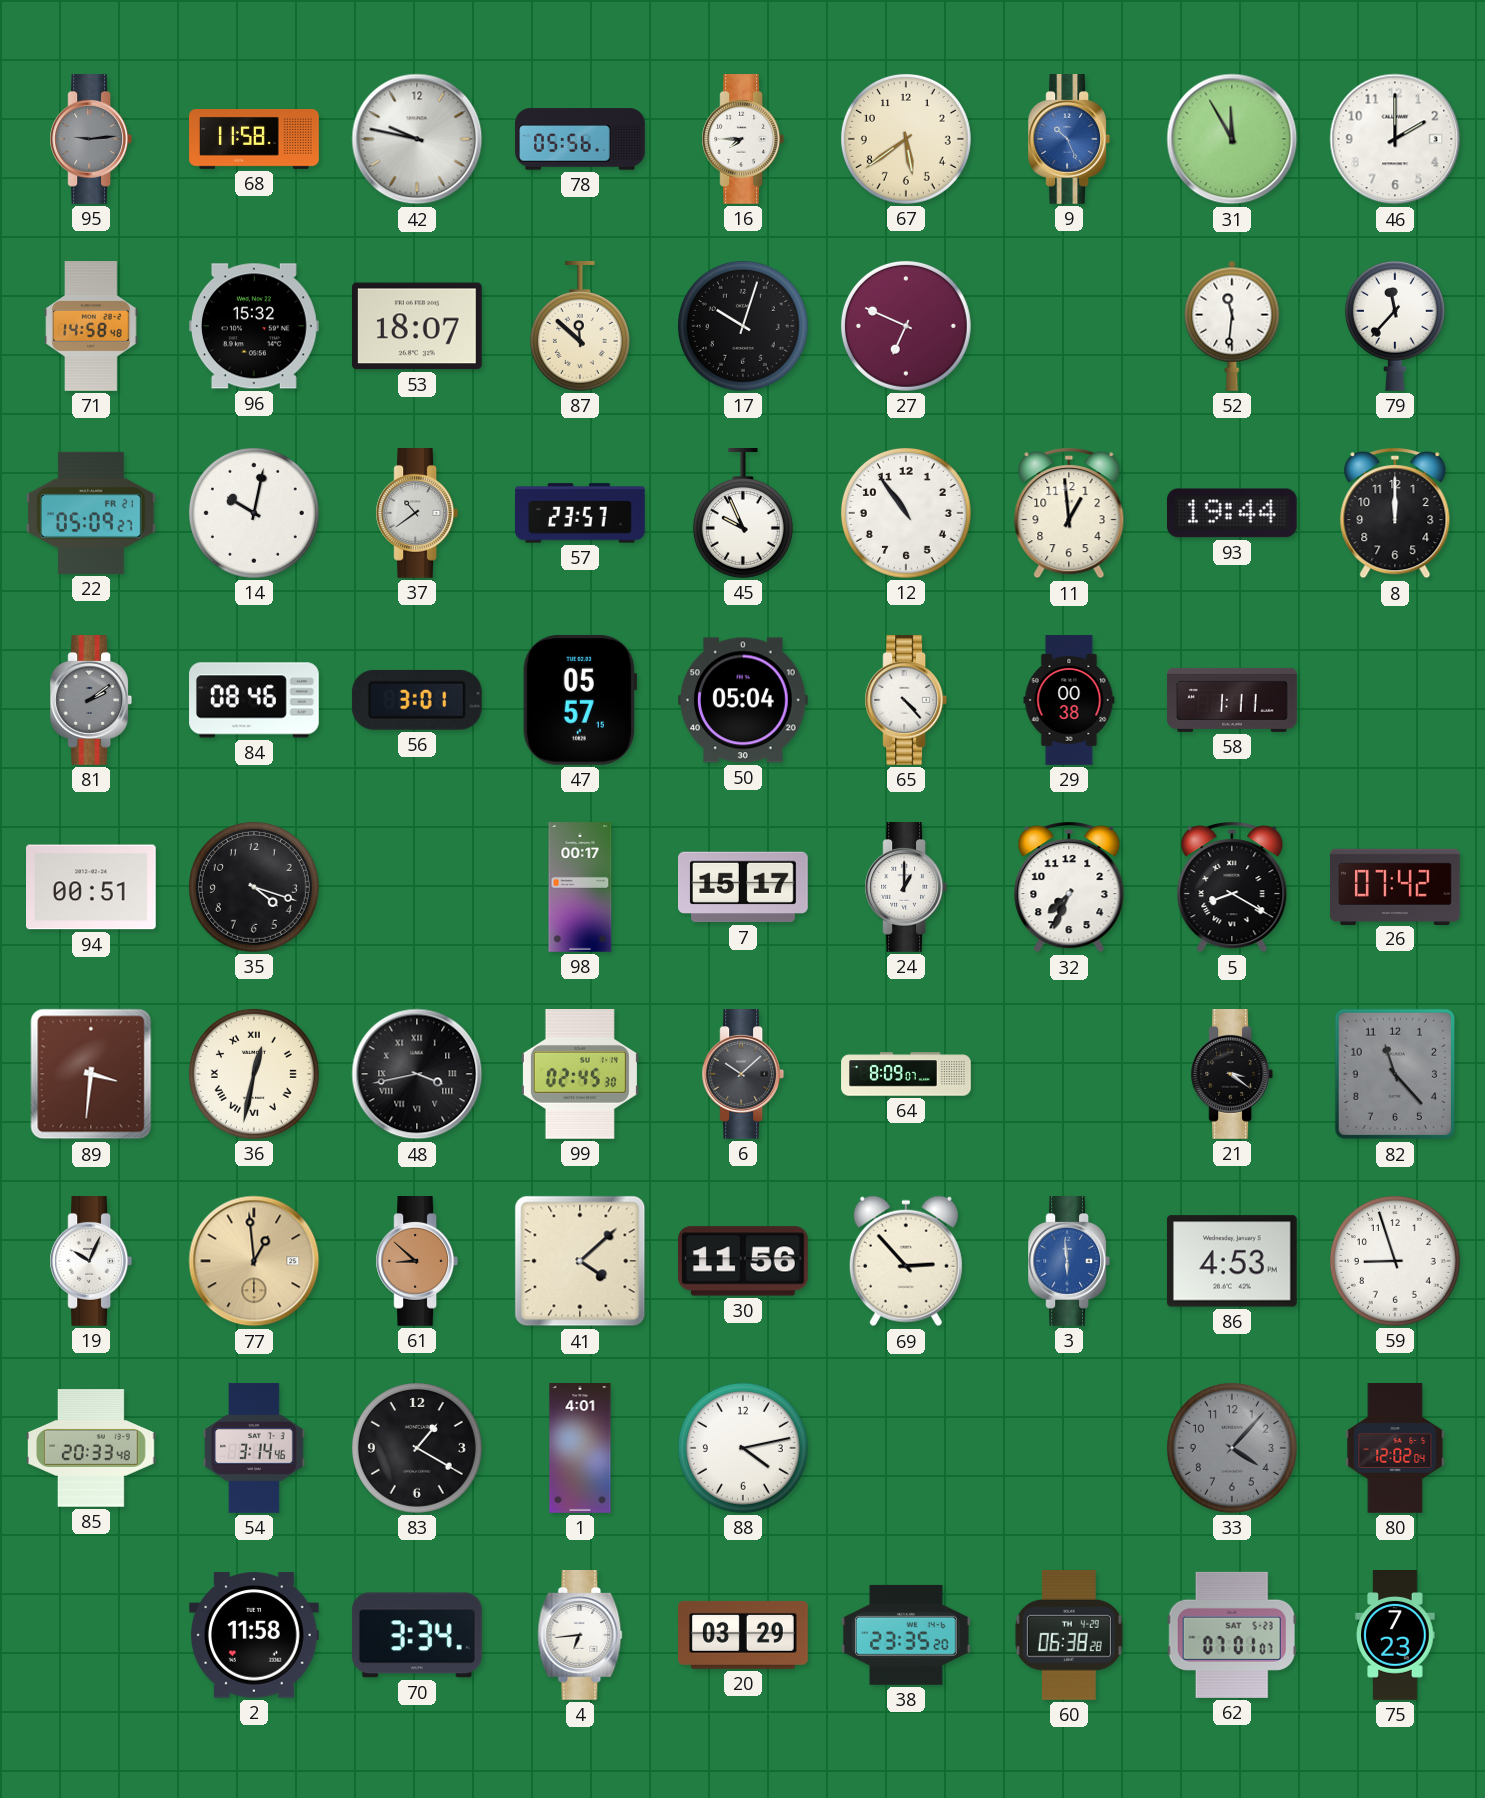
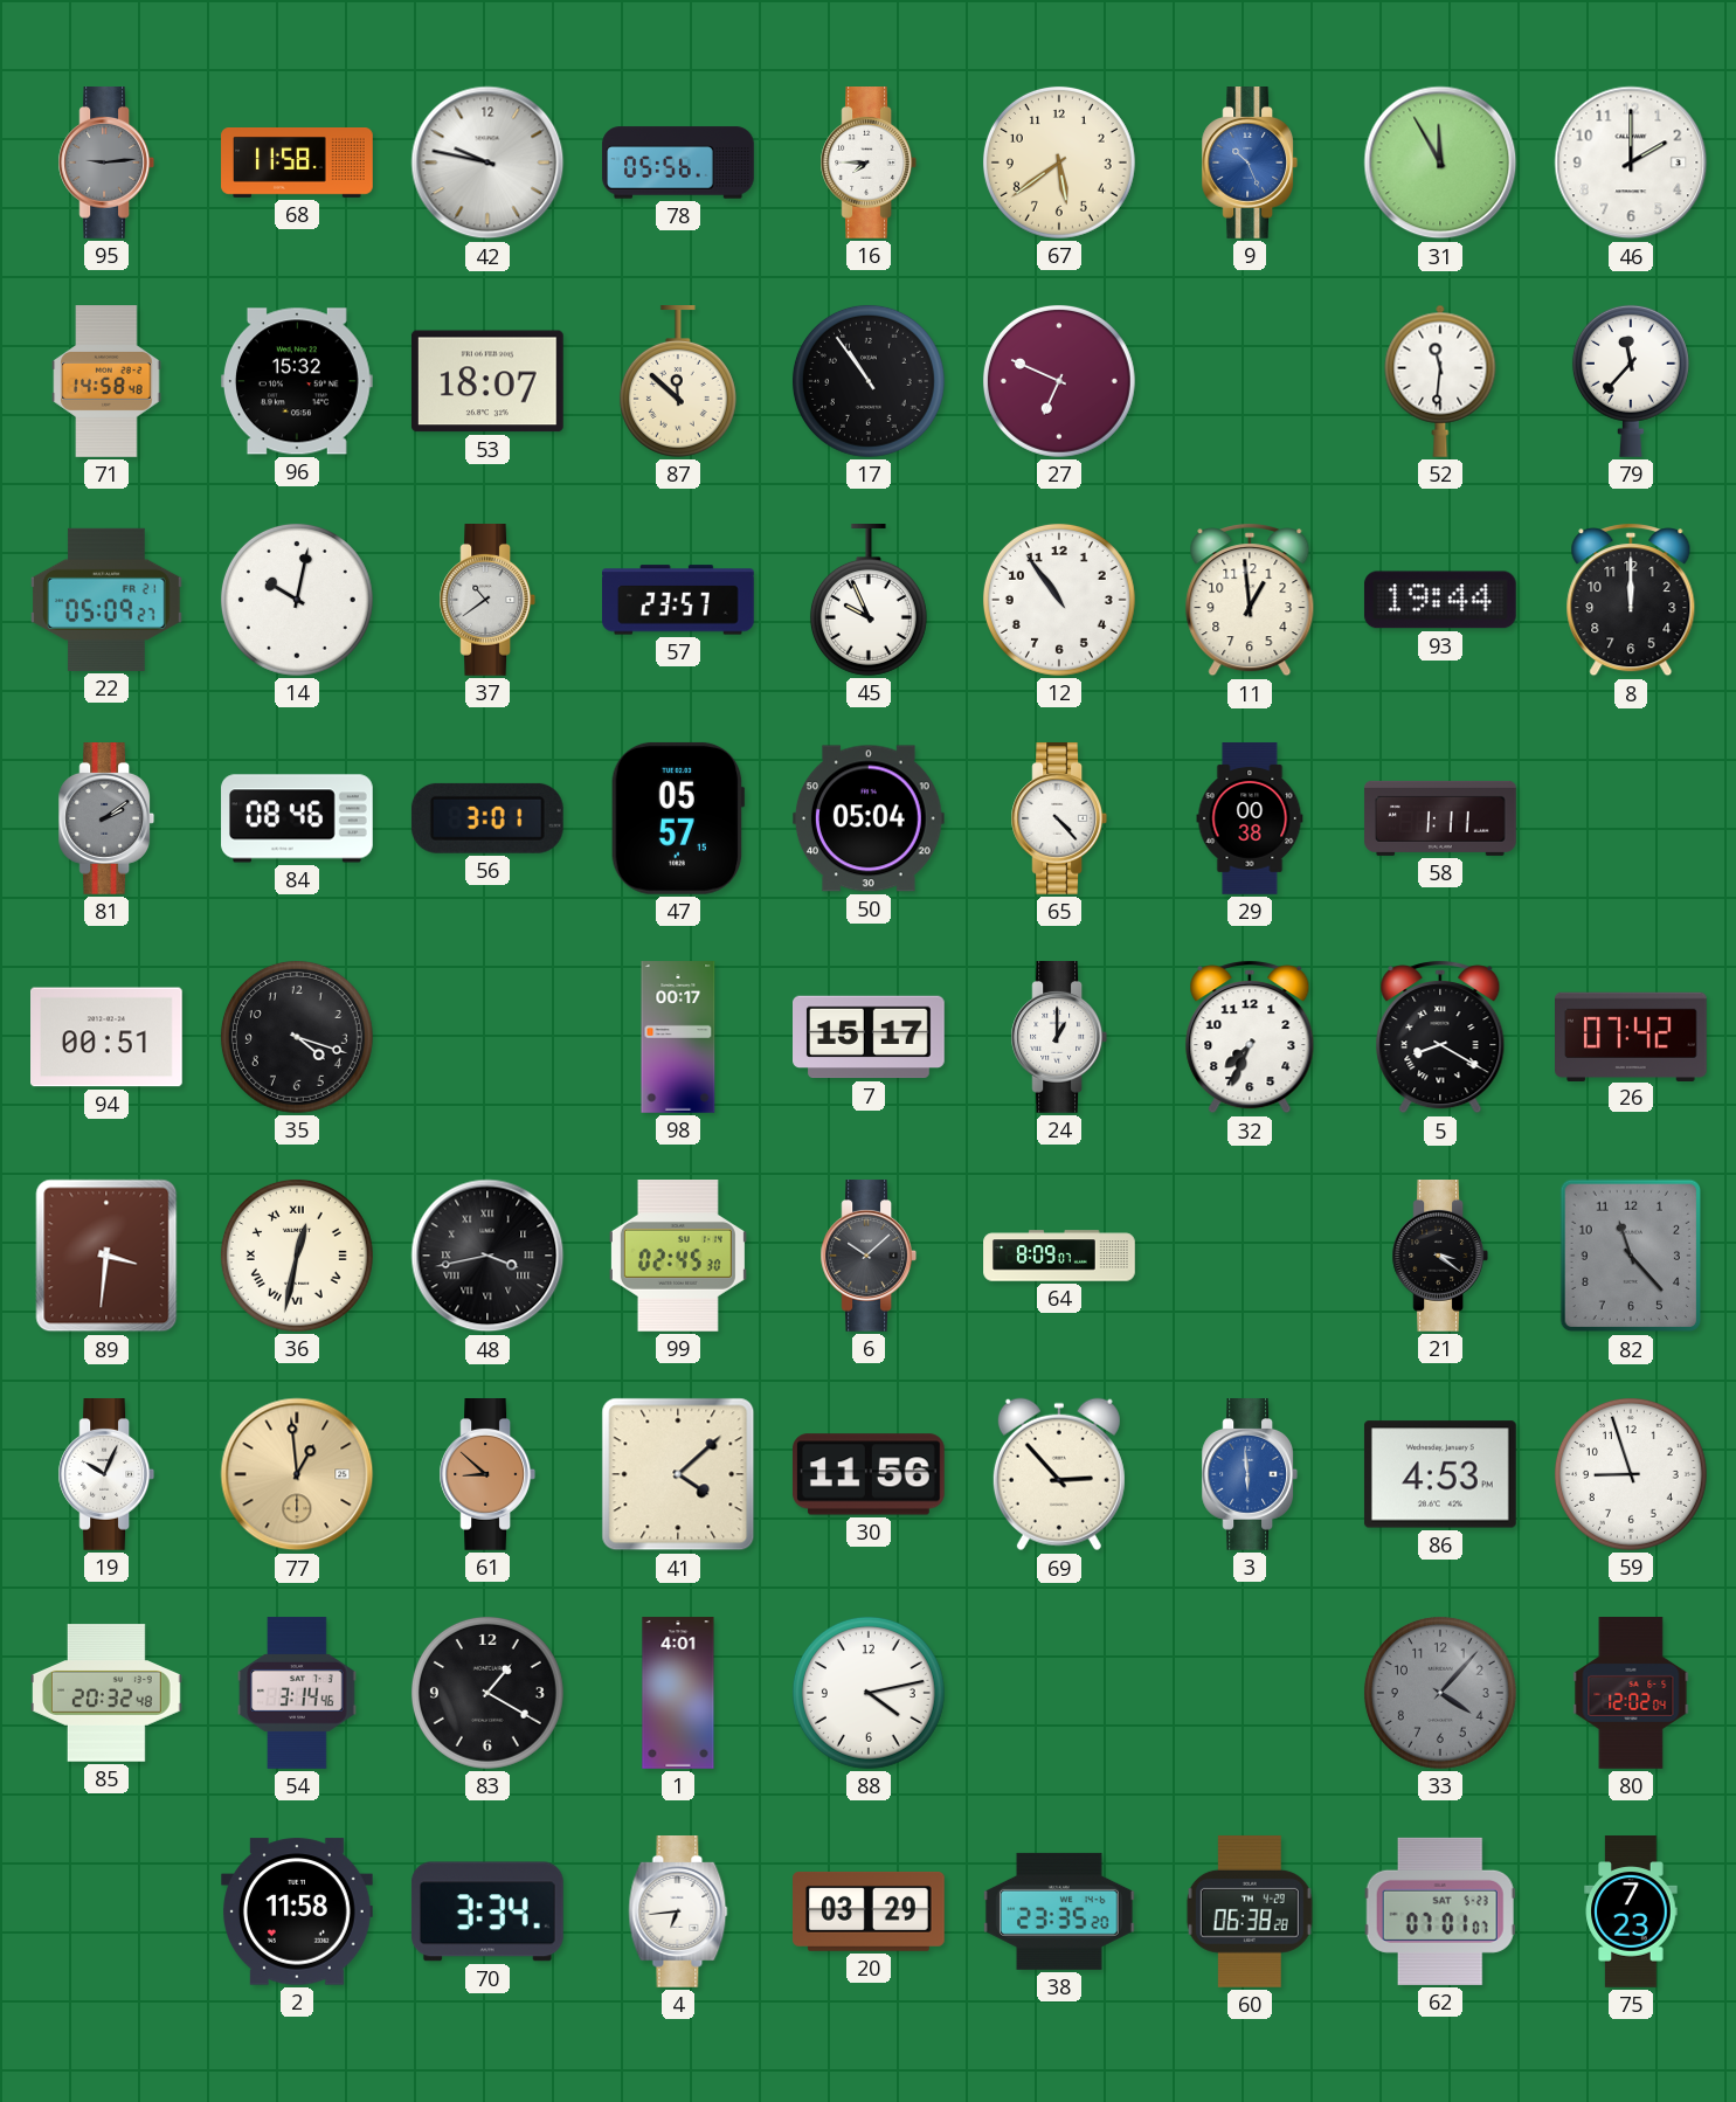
17: 10:03 -> 10:54
85: 20:33 -> 20:32
